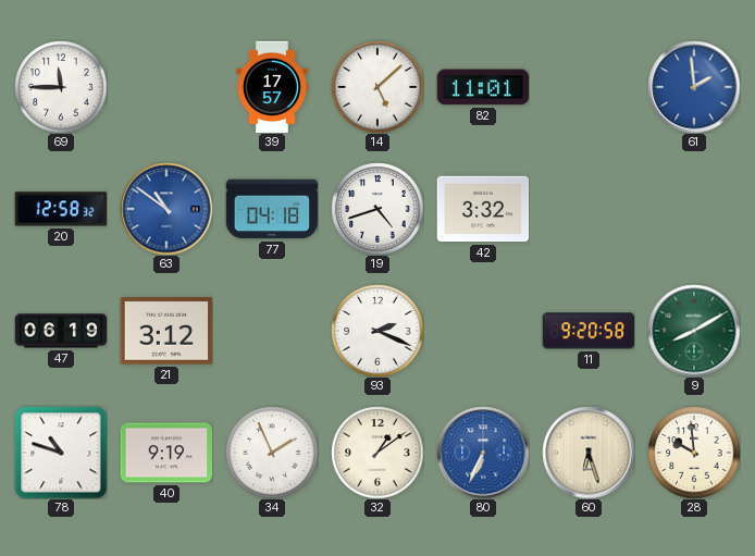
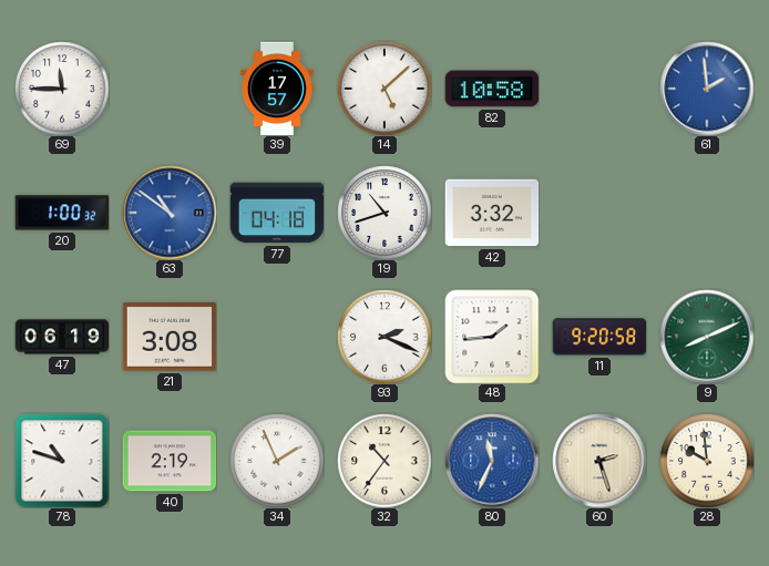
82: 11:01 -> 10:58
20: 12:58 -> 1:00
19: 4:42 -> 10:42
21: 3:12 -> 3:08
48: none -> 1:44
9: 8:10 -> 8:11
40: 9:19 -> 2:19
32: 1:09 -> 10:36
80: 6:34 -> 11:34
60: 6:27 -> 2:27
